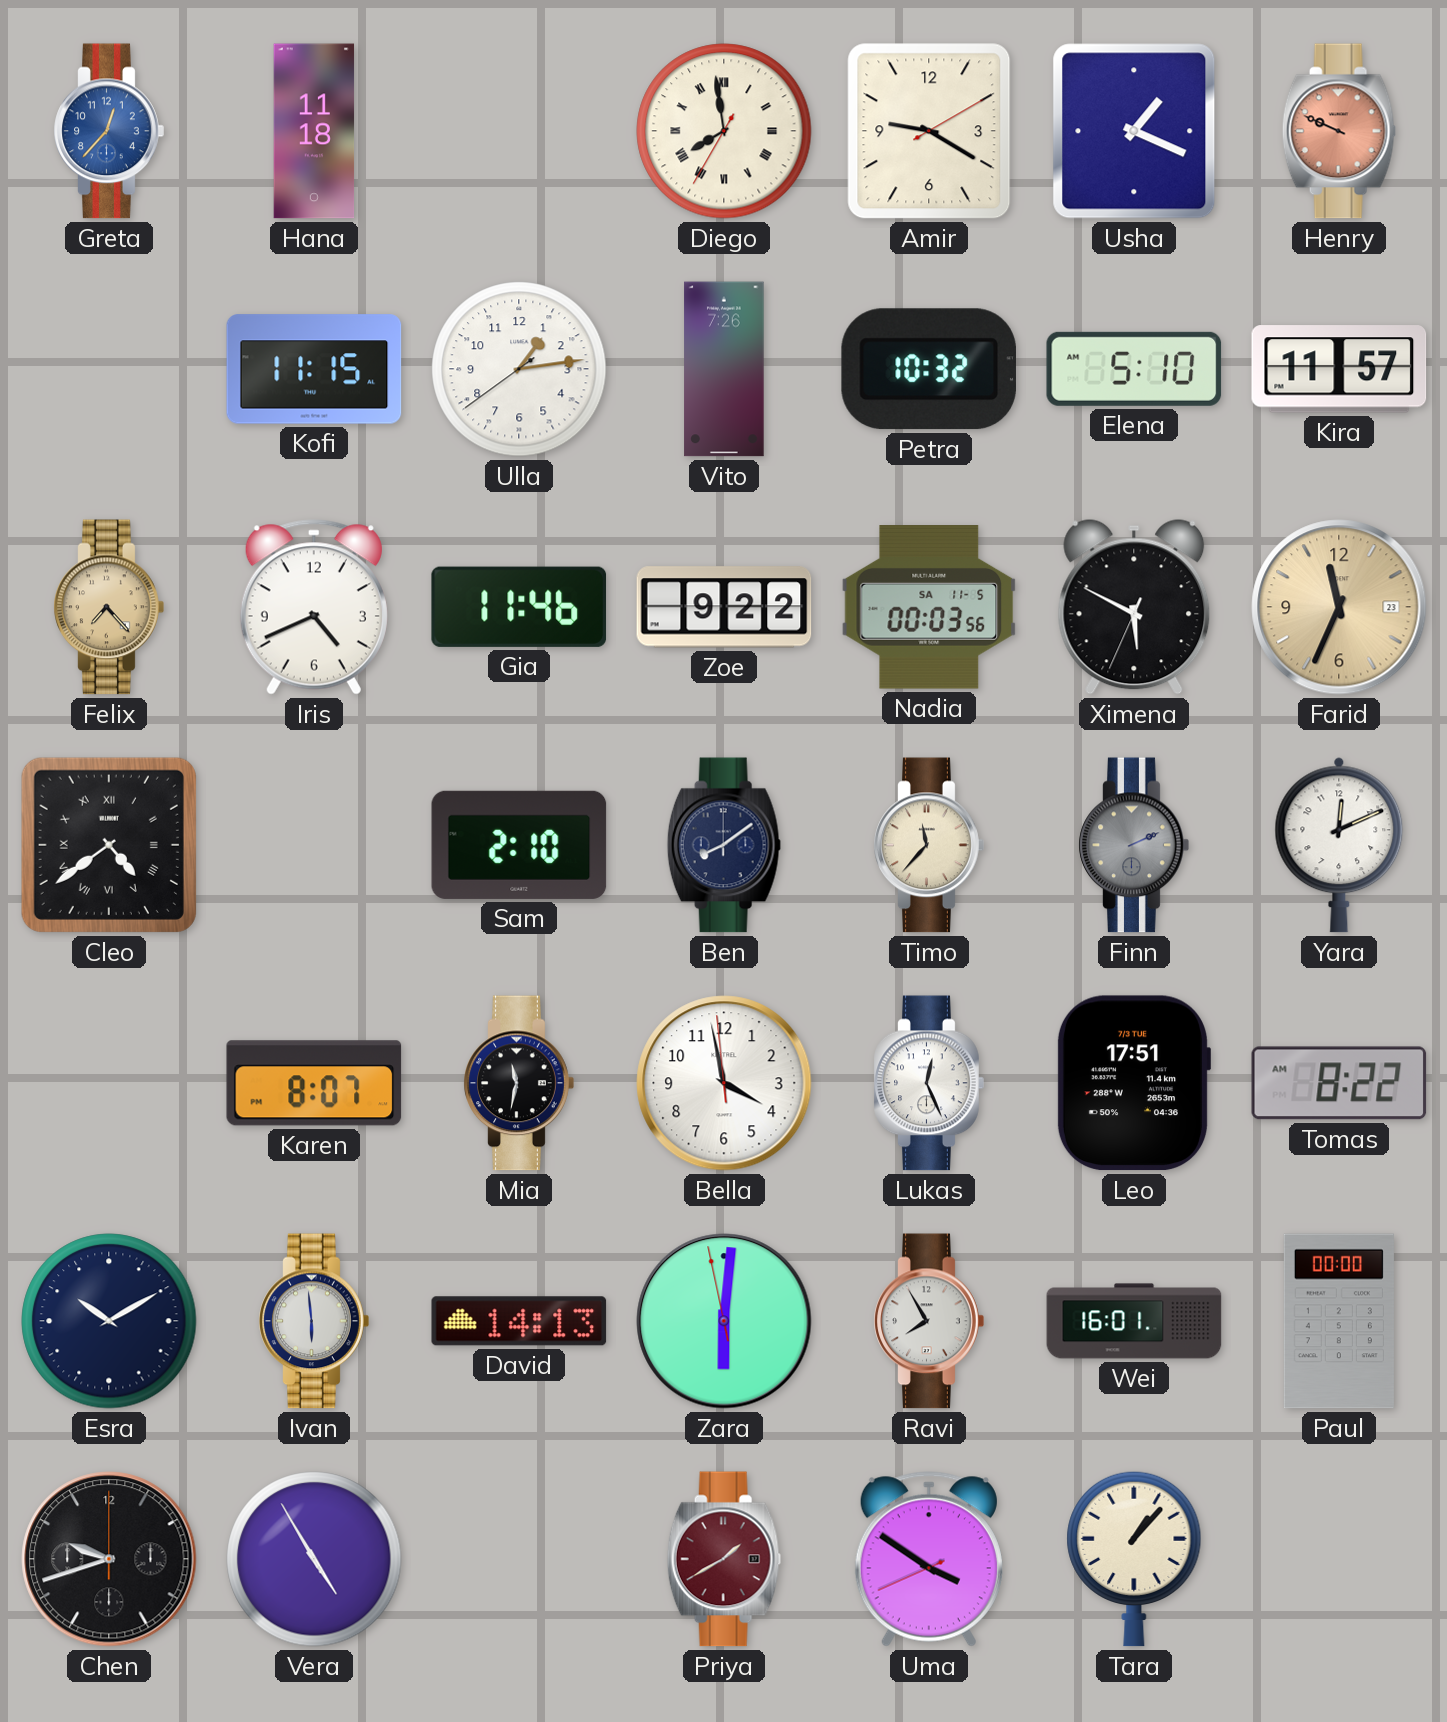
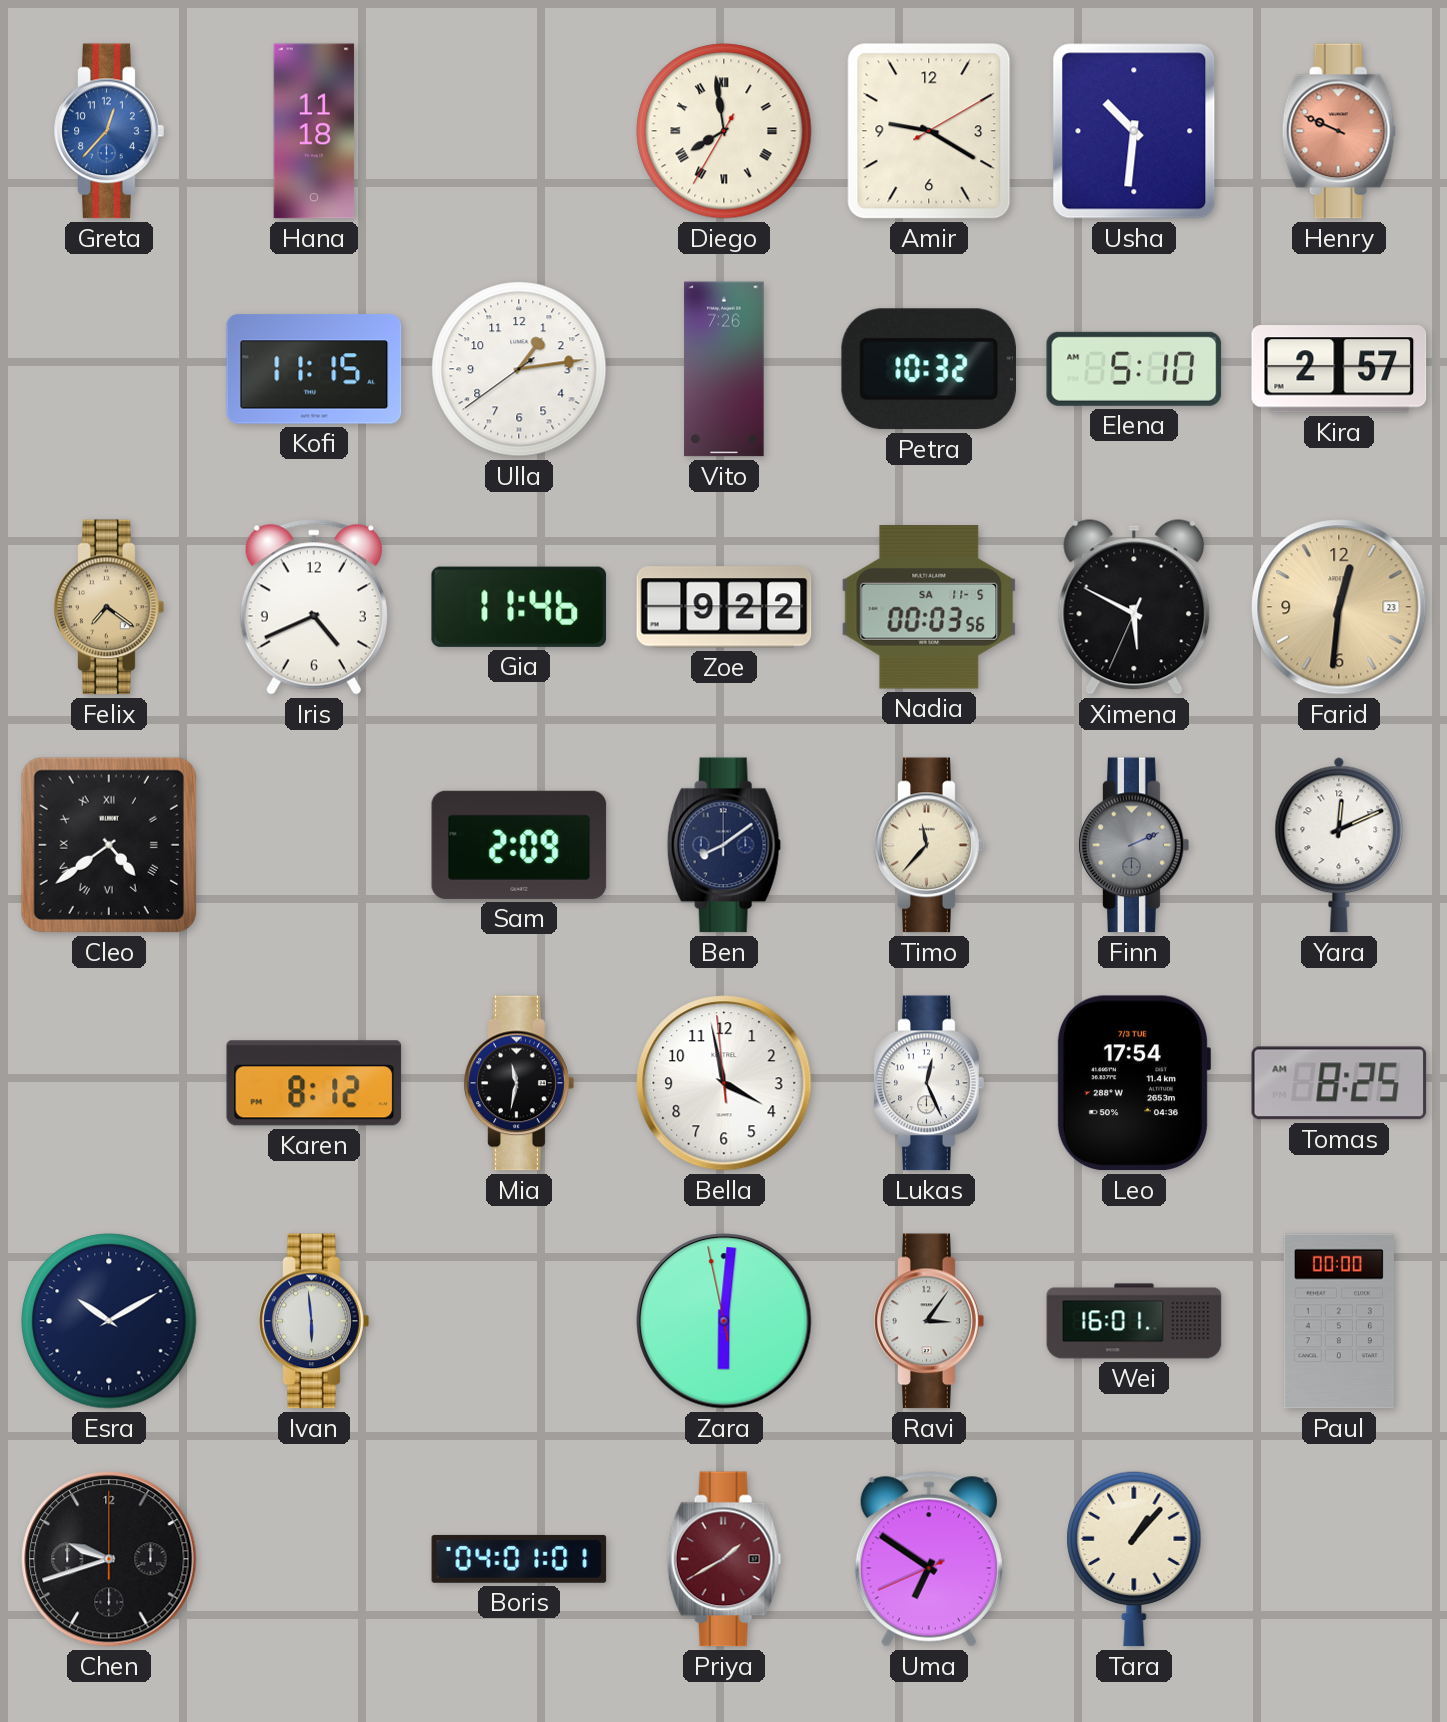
Usha: 1:19 -> 10:31
Kira: 11:57 -> 2:57
Felix: 7:23 -> 7:21
Farid: 11:34 -> 12:31
Sam: 2:10 -> 2:09
Karen: 8:07 -> 8:12
Leo: 17:51 -> 17:54
Tomas: 8:22 -> 8:25
David: 14:13 -> none
Ravi: 7:55 -> 3:06
Vera: 4:54 -> none
Boris: none -> 04:01
Uma: 3:50 -> 6:50
